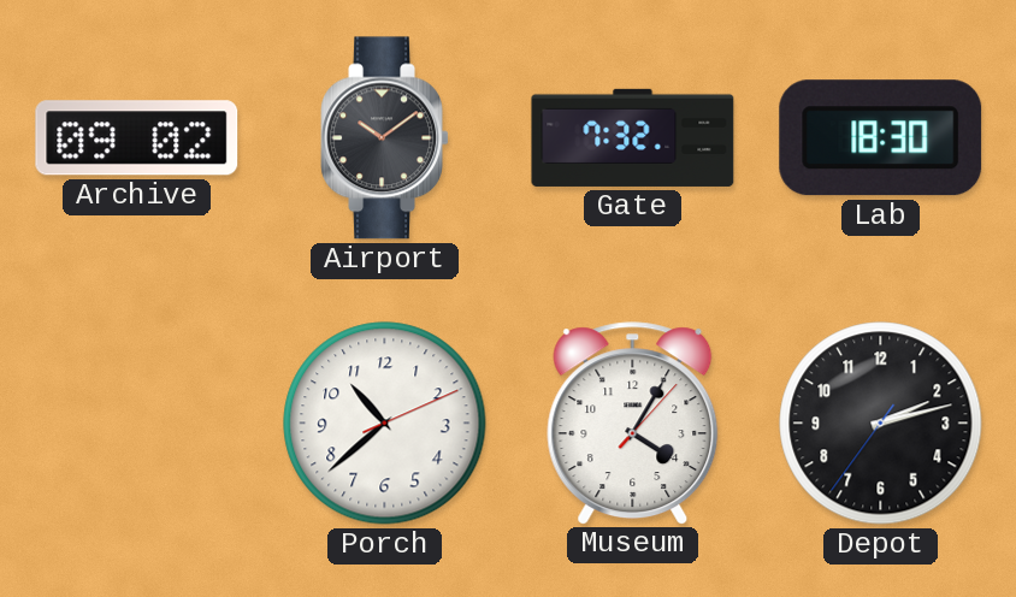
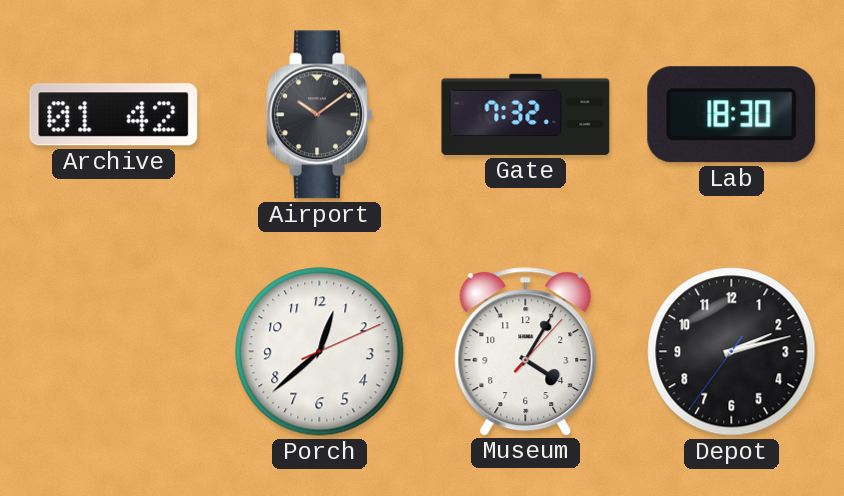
Archive: 09:02 -> 01:42
Porch: 10:38 -> 12:38
